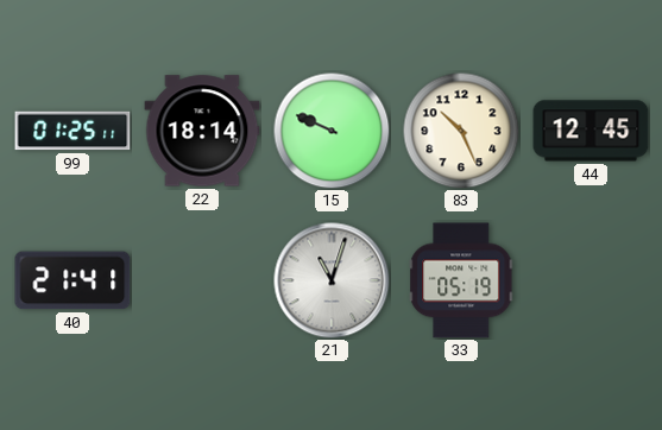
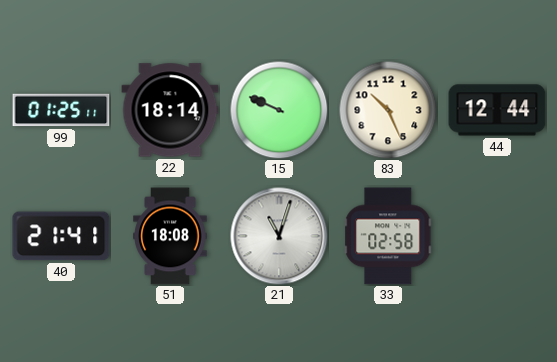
44: 12:45 -> 12:44
51: none -> 18:08
33: 05:19 -> 02:58
